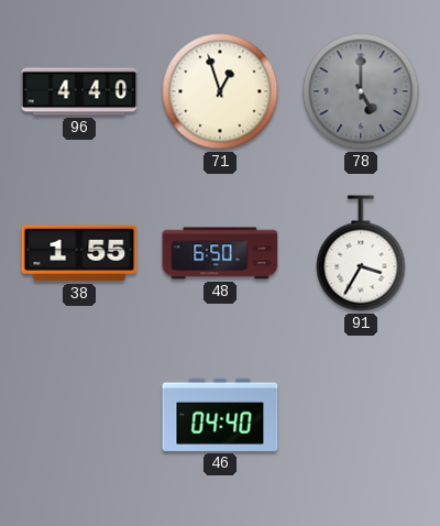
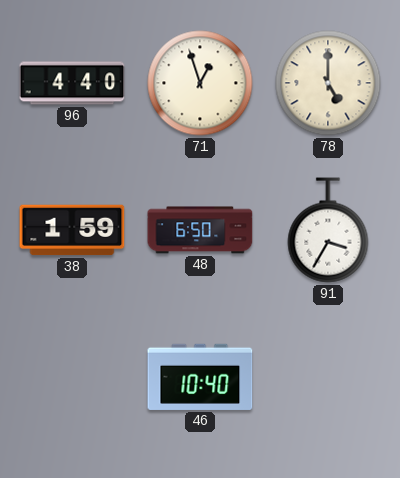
78 dial: grey -> cream
38: 1:55 -> 1:59
46: 04:40 -> 10:40
